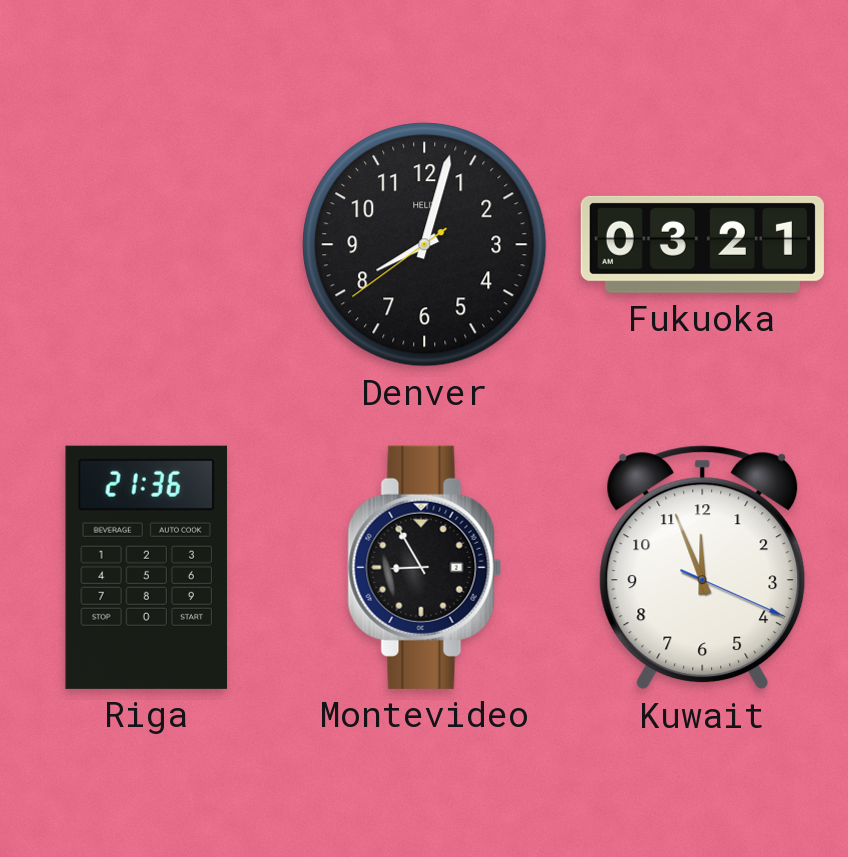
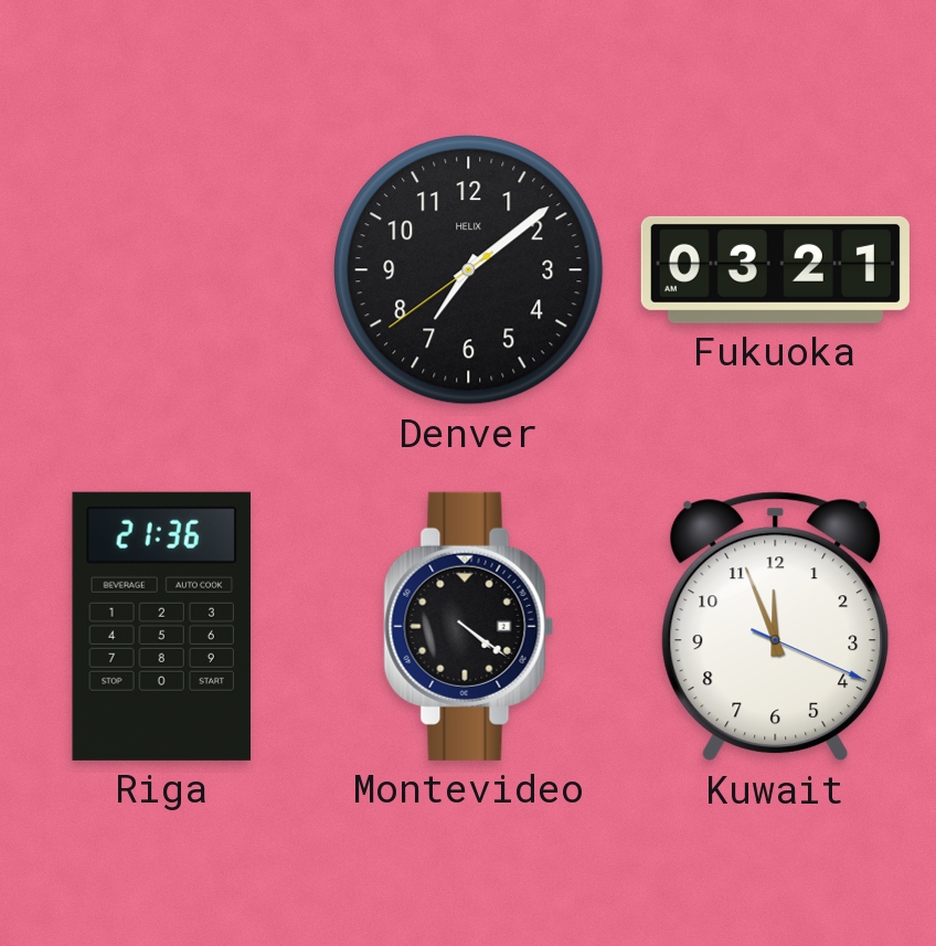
Denver: 8:02 -> 7:08
Montevideo: 8:55 -> 4:21
